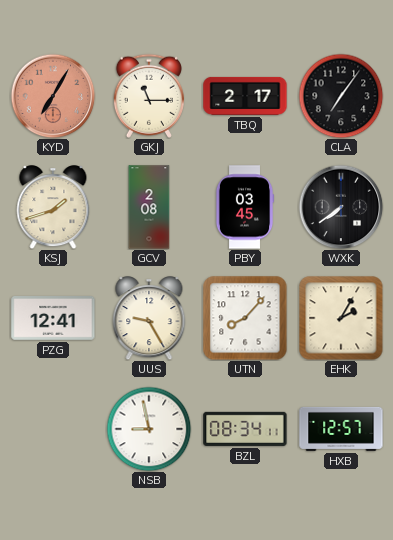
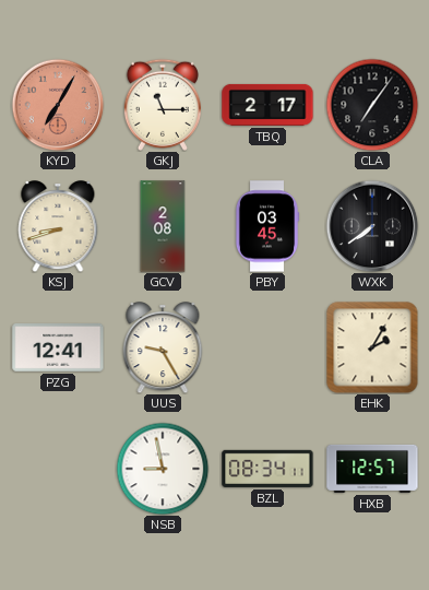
KSJ: 1:42 -> 8:42
UTN: 8:07 -> none
